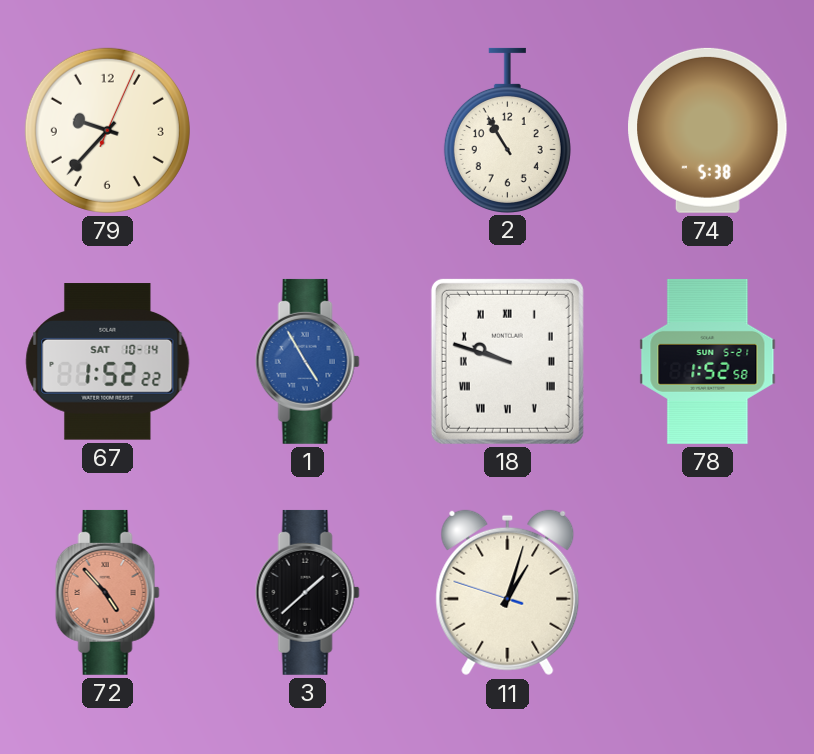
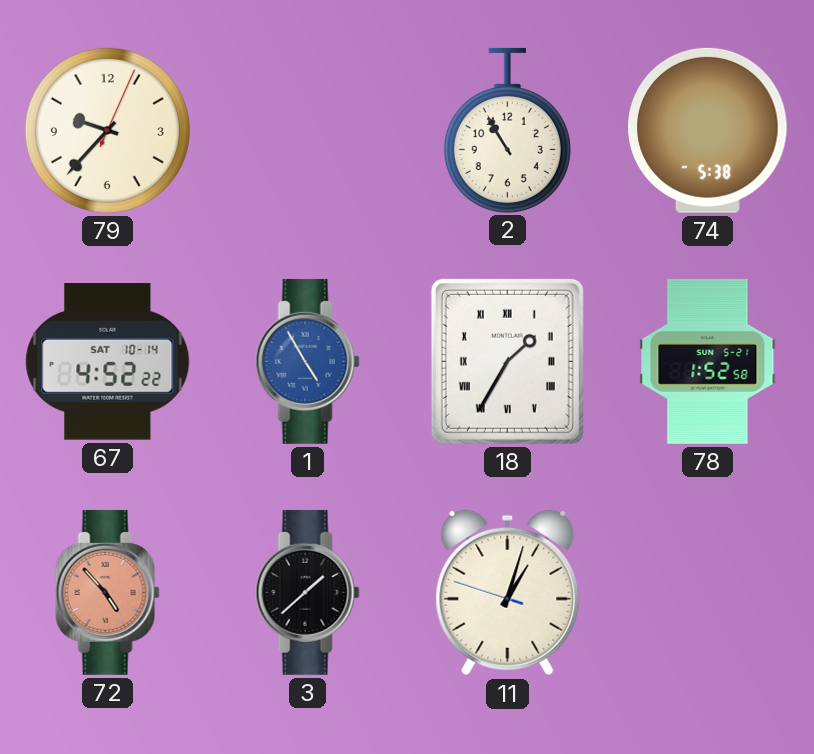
67: 1:52 -> 4:52
18: 9:48 -> 1:35
